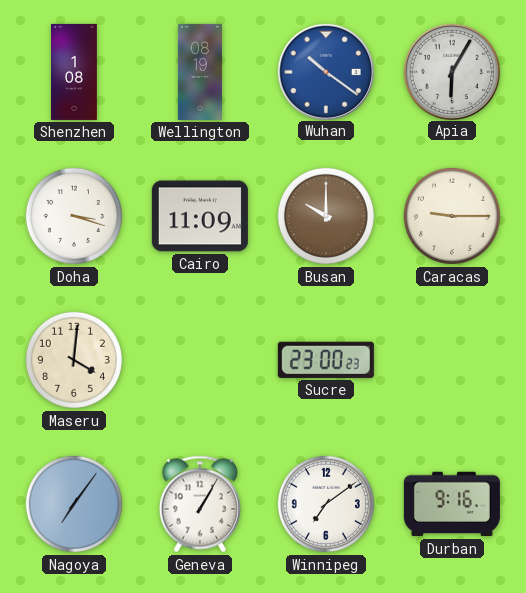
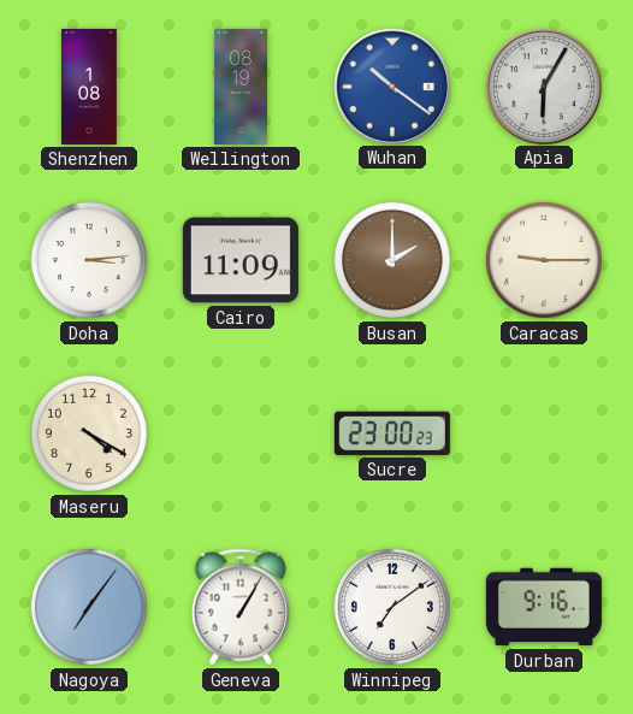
Doha: 3:18 -> 3:14
Busan: 10:00 -> 2:00
Maseru: 4:01 -> 4:20
